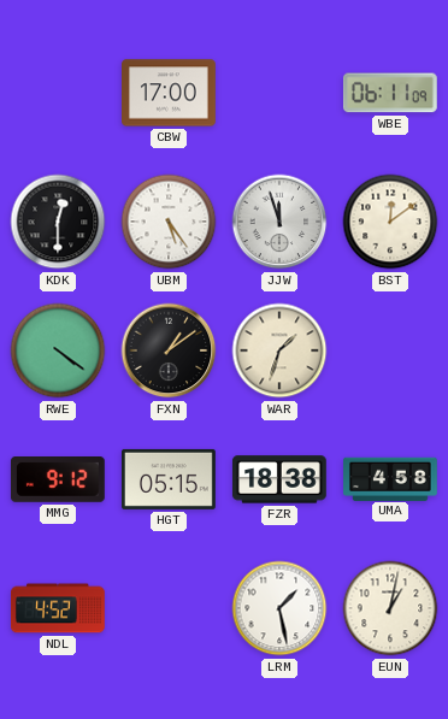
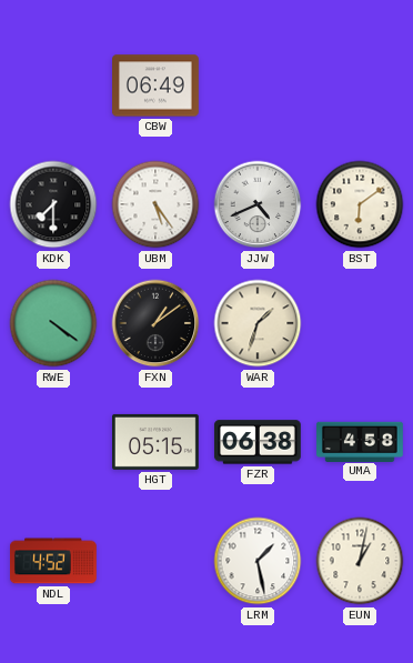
CBW: 17:00 -> 06:49
WBE: 06:11 -> none
KDK: 12:30 -> 7:30
JJW: 11:57 -> 4:41
BST: 12:09 -> 6:09
MMG: 9:12 -> none
FZR: 18:38 -> 06:38
